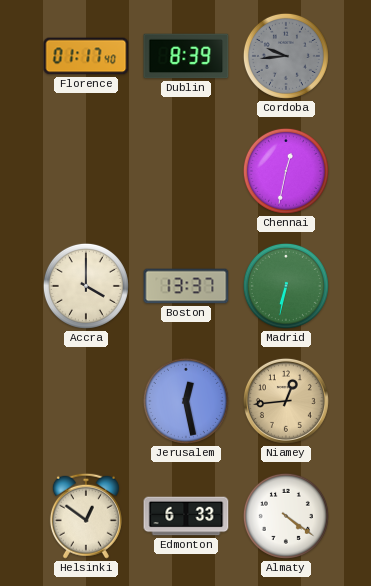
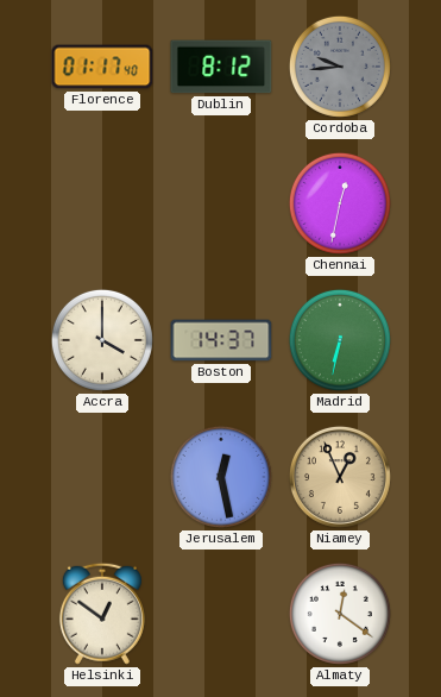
Dublin: 8:39 -> 8:12
Boston: 13:37 -> 14:37
Niamey: 12:44 -> 12:56
Edmonton: 6:33 -> none
Almaty: 4:21 -> 12:21
